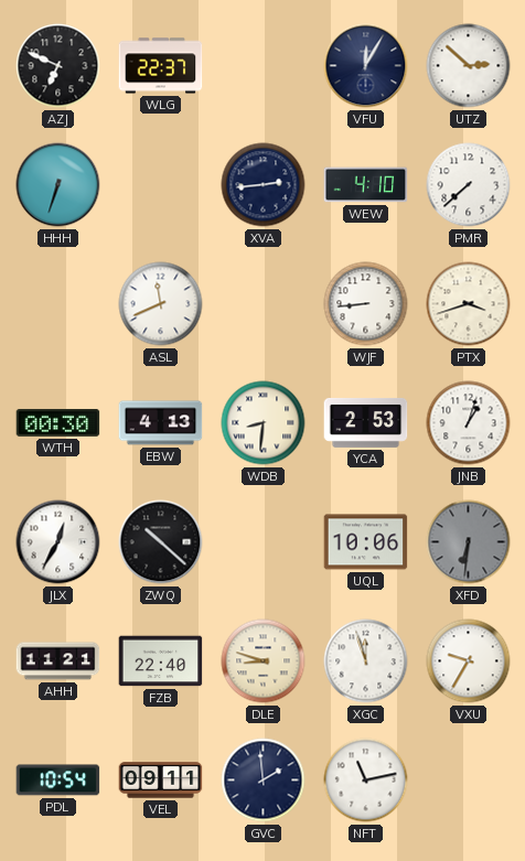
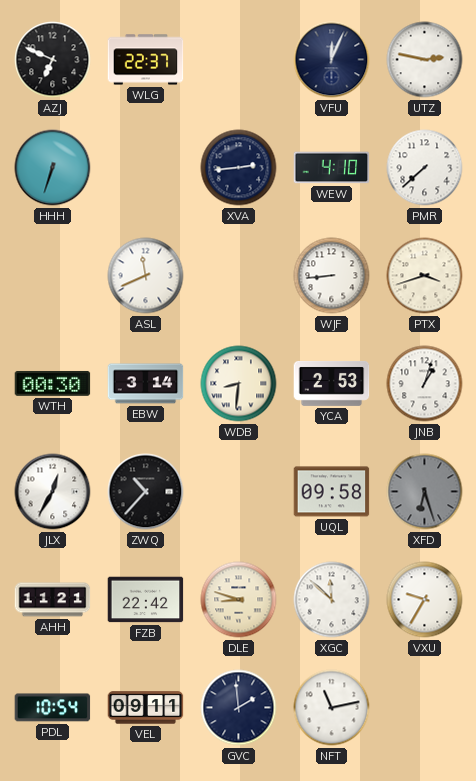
VFU: 12:05 -> 12:04
UTZ: 2:52 -> 2:47
EBW: 4:13 -> 3:14
ZWQ: 10:22 -> 10:37
UQL: 10:06 -> 09:58
XFD: 6:31 -> 6:27
FZB: 22:40 -> 22:42
XGC: 11:57 -> 11:52
